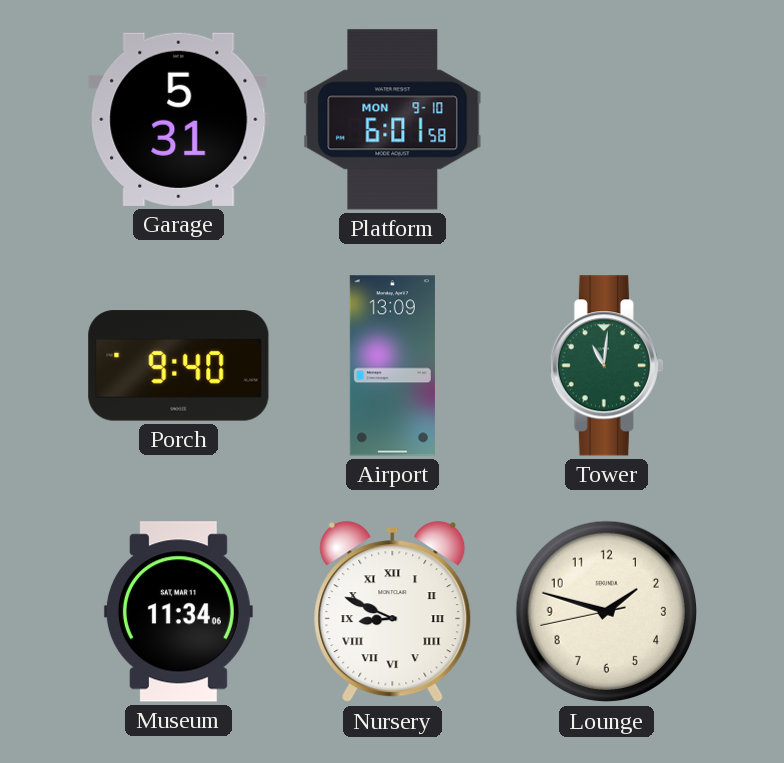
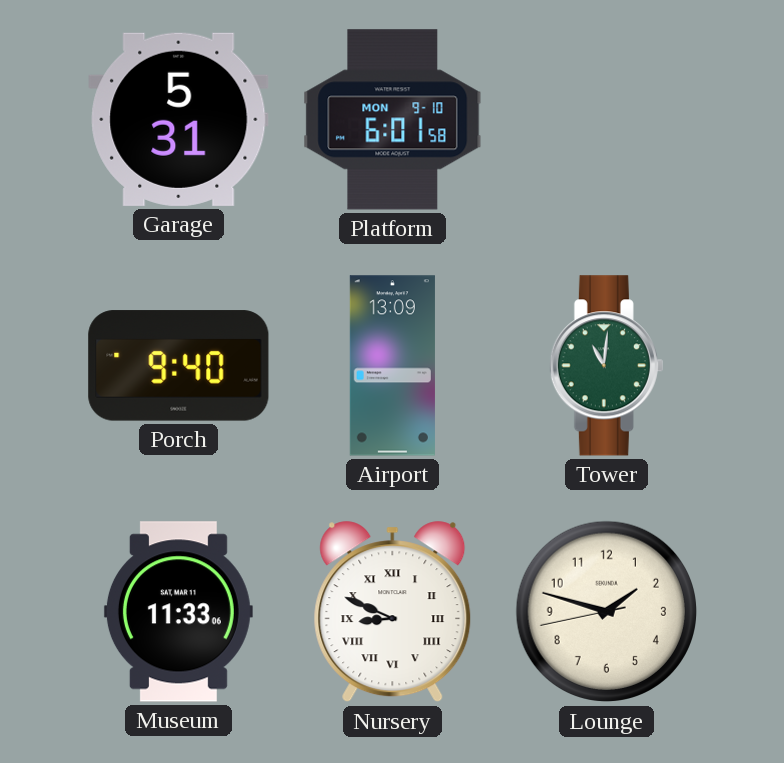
Museum: 11:34 -> 11:33
